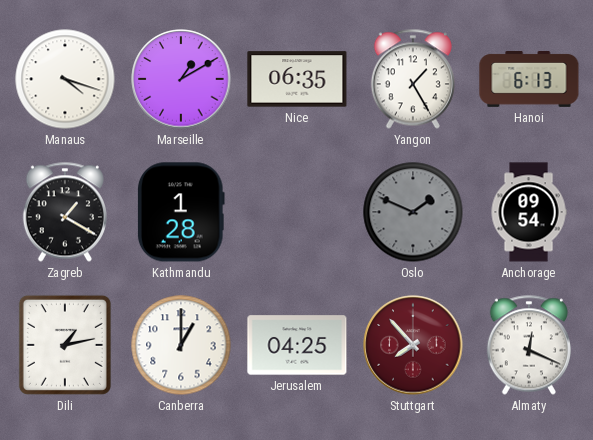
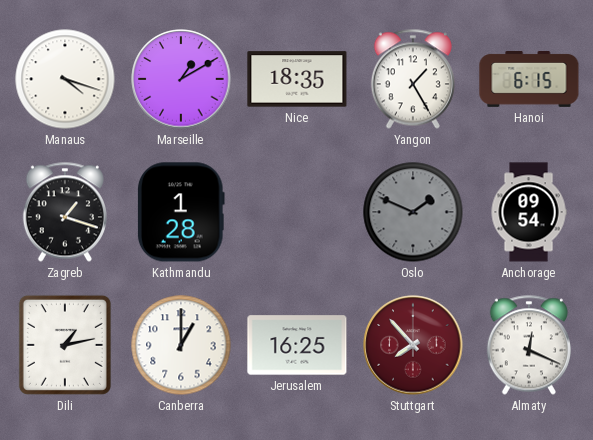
Nice: 06:35 -> 18:35
Hanoi: 6:13 -> 6:15
Zagreb: 1:20 -> 1:18
Jerusalem: 04:25 -> 16:25
